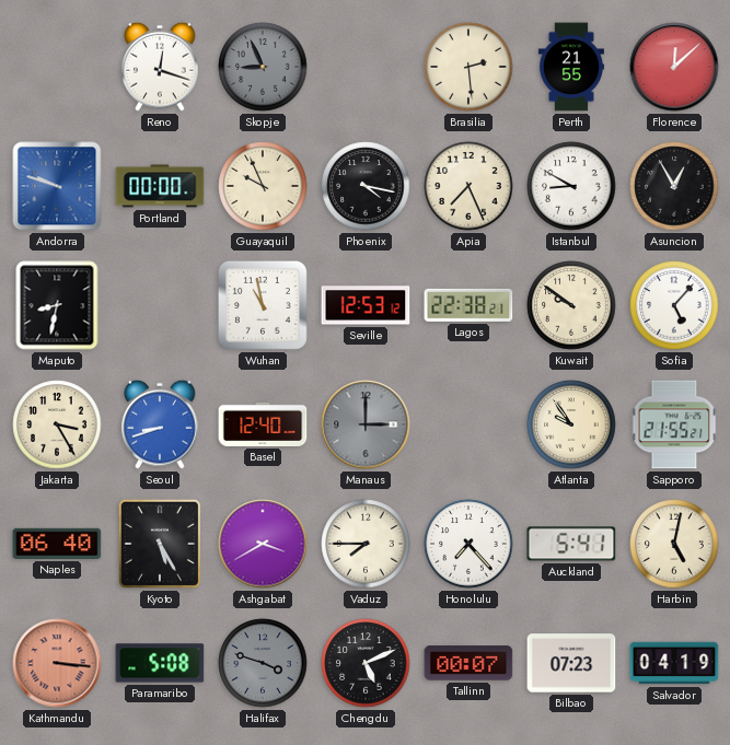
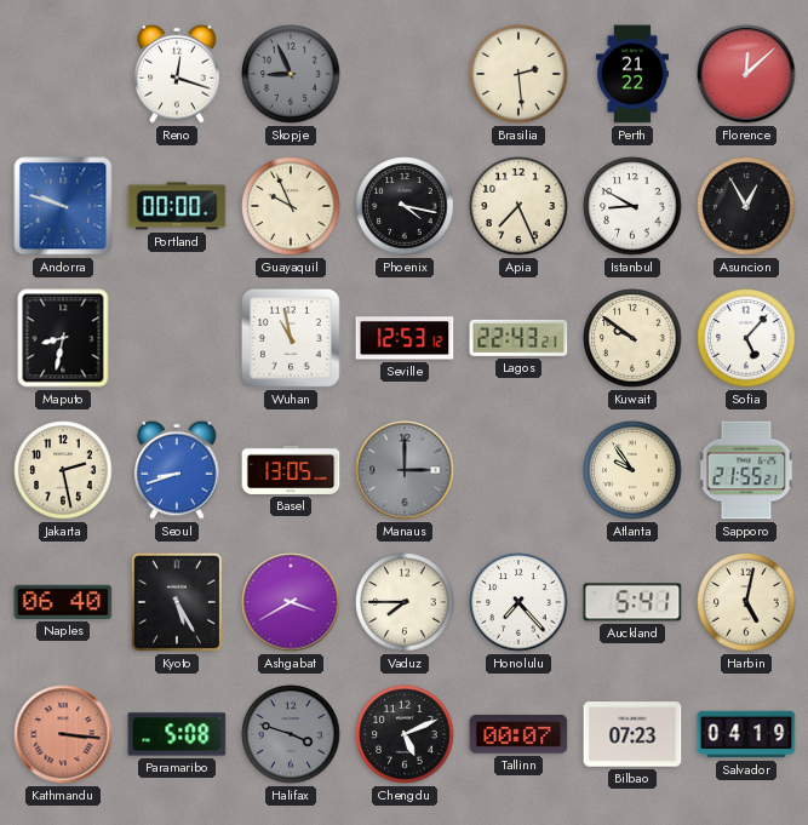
Perth: 21:55 -> 21:22
Lagos: 22:38 -> 22:43
Jakarta: 3:25 -> 2:28
Basel: 12:40 -> 13:05
